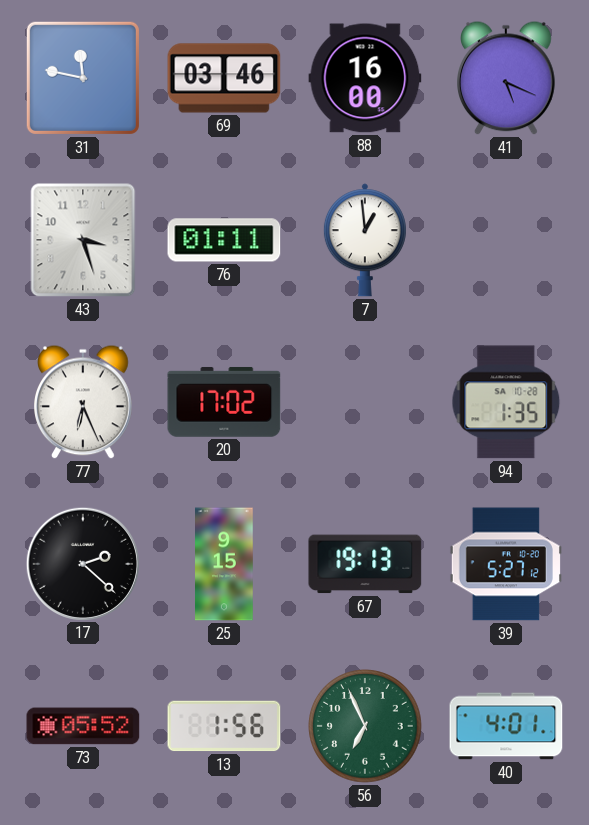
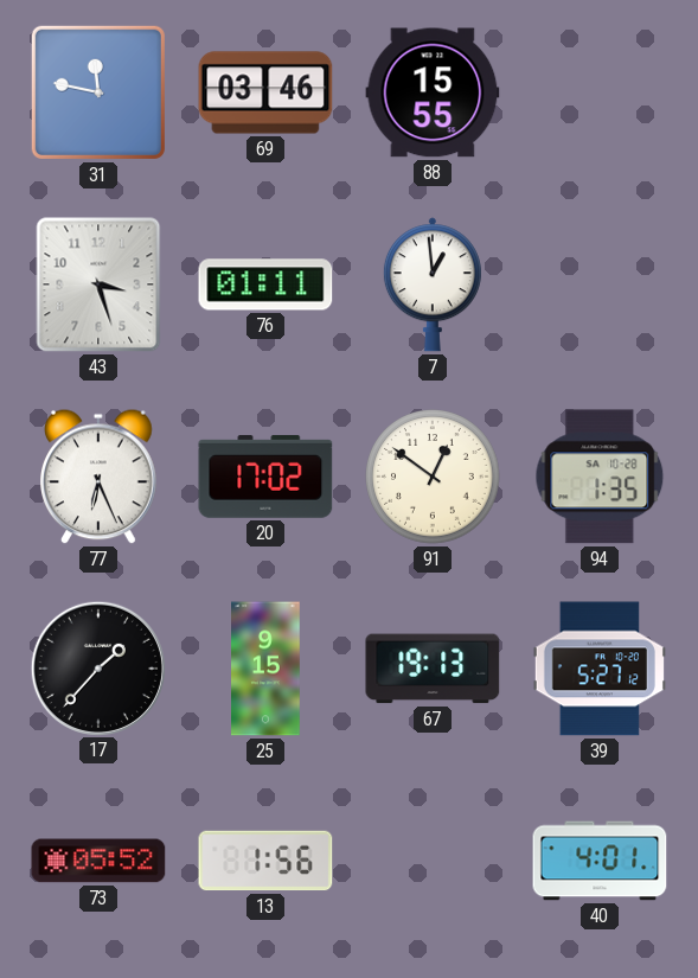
88: 16:00 -> 15:55
41: 5:19 -> none
91: none -> 12:51
17: 2:22 -> 1:37
56: 6:56 -> none
